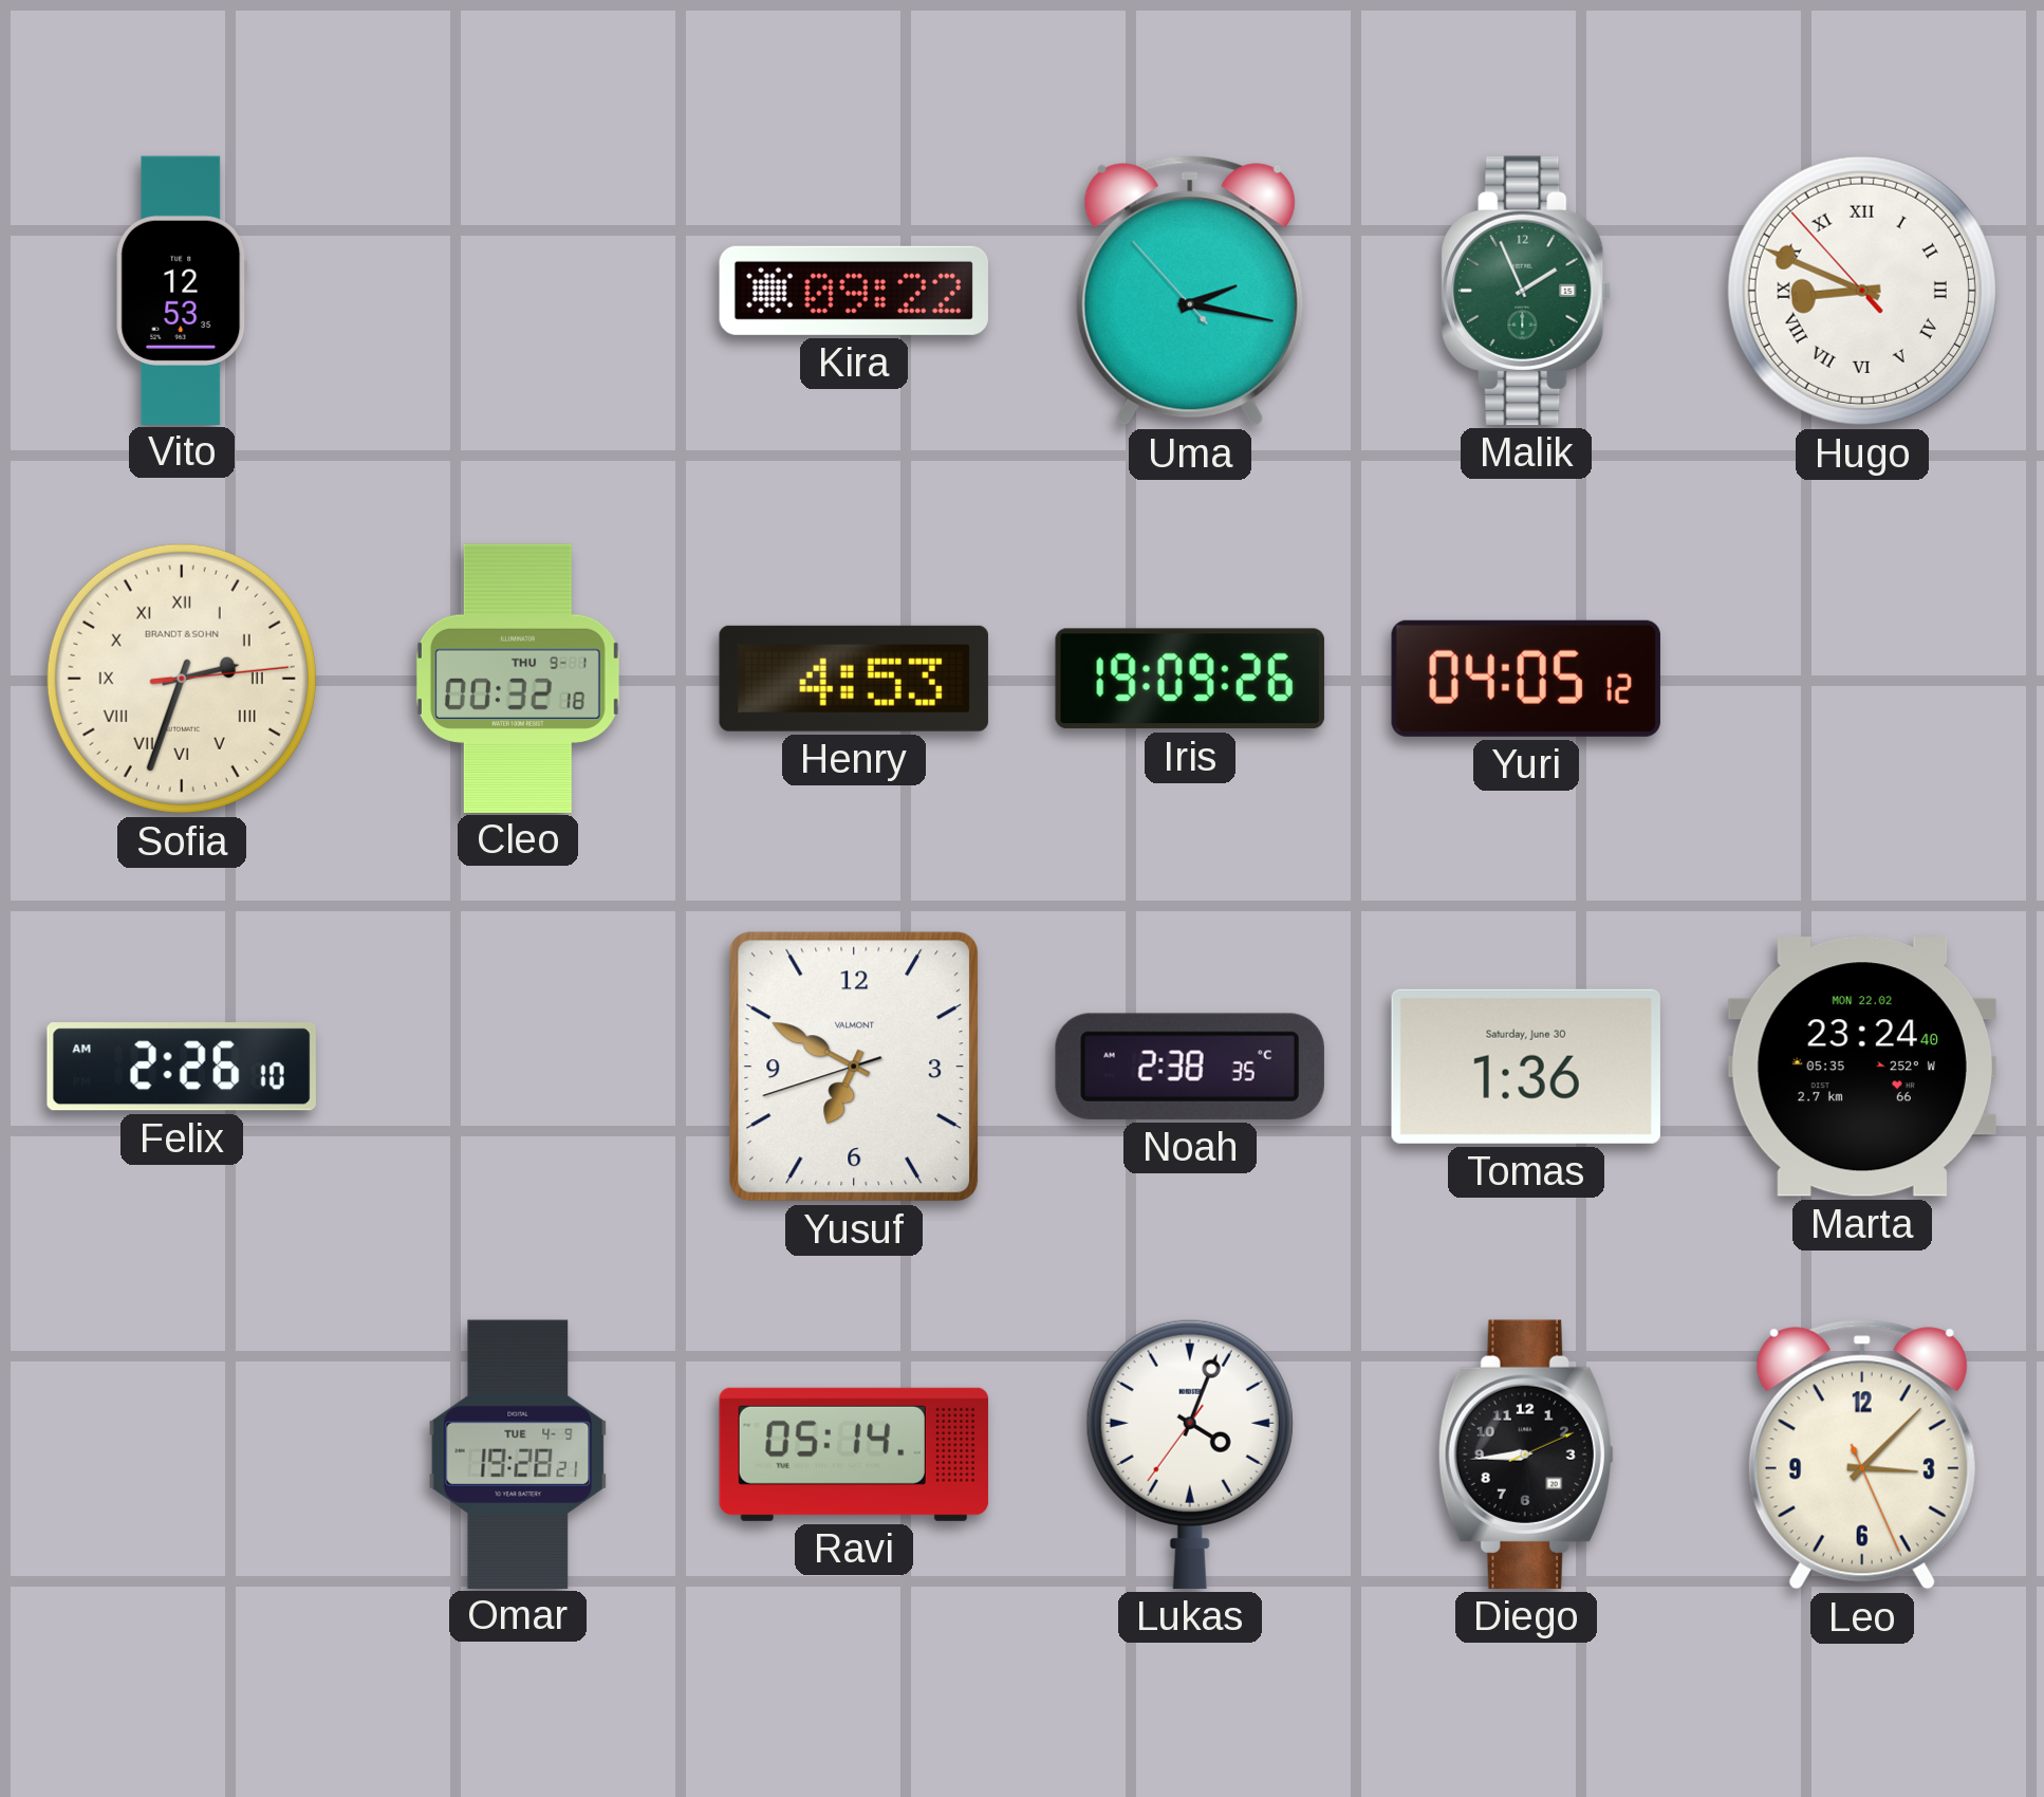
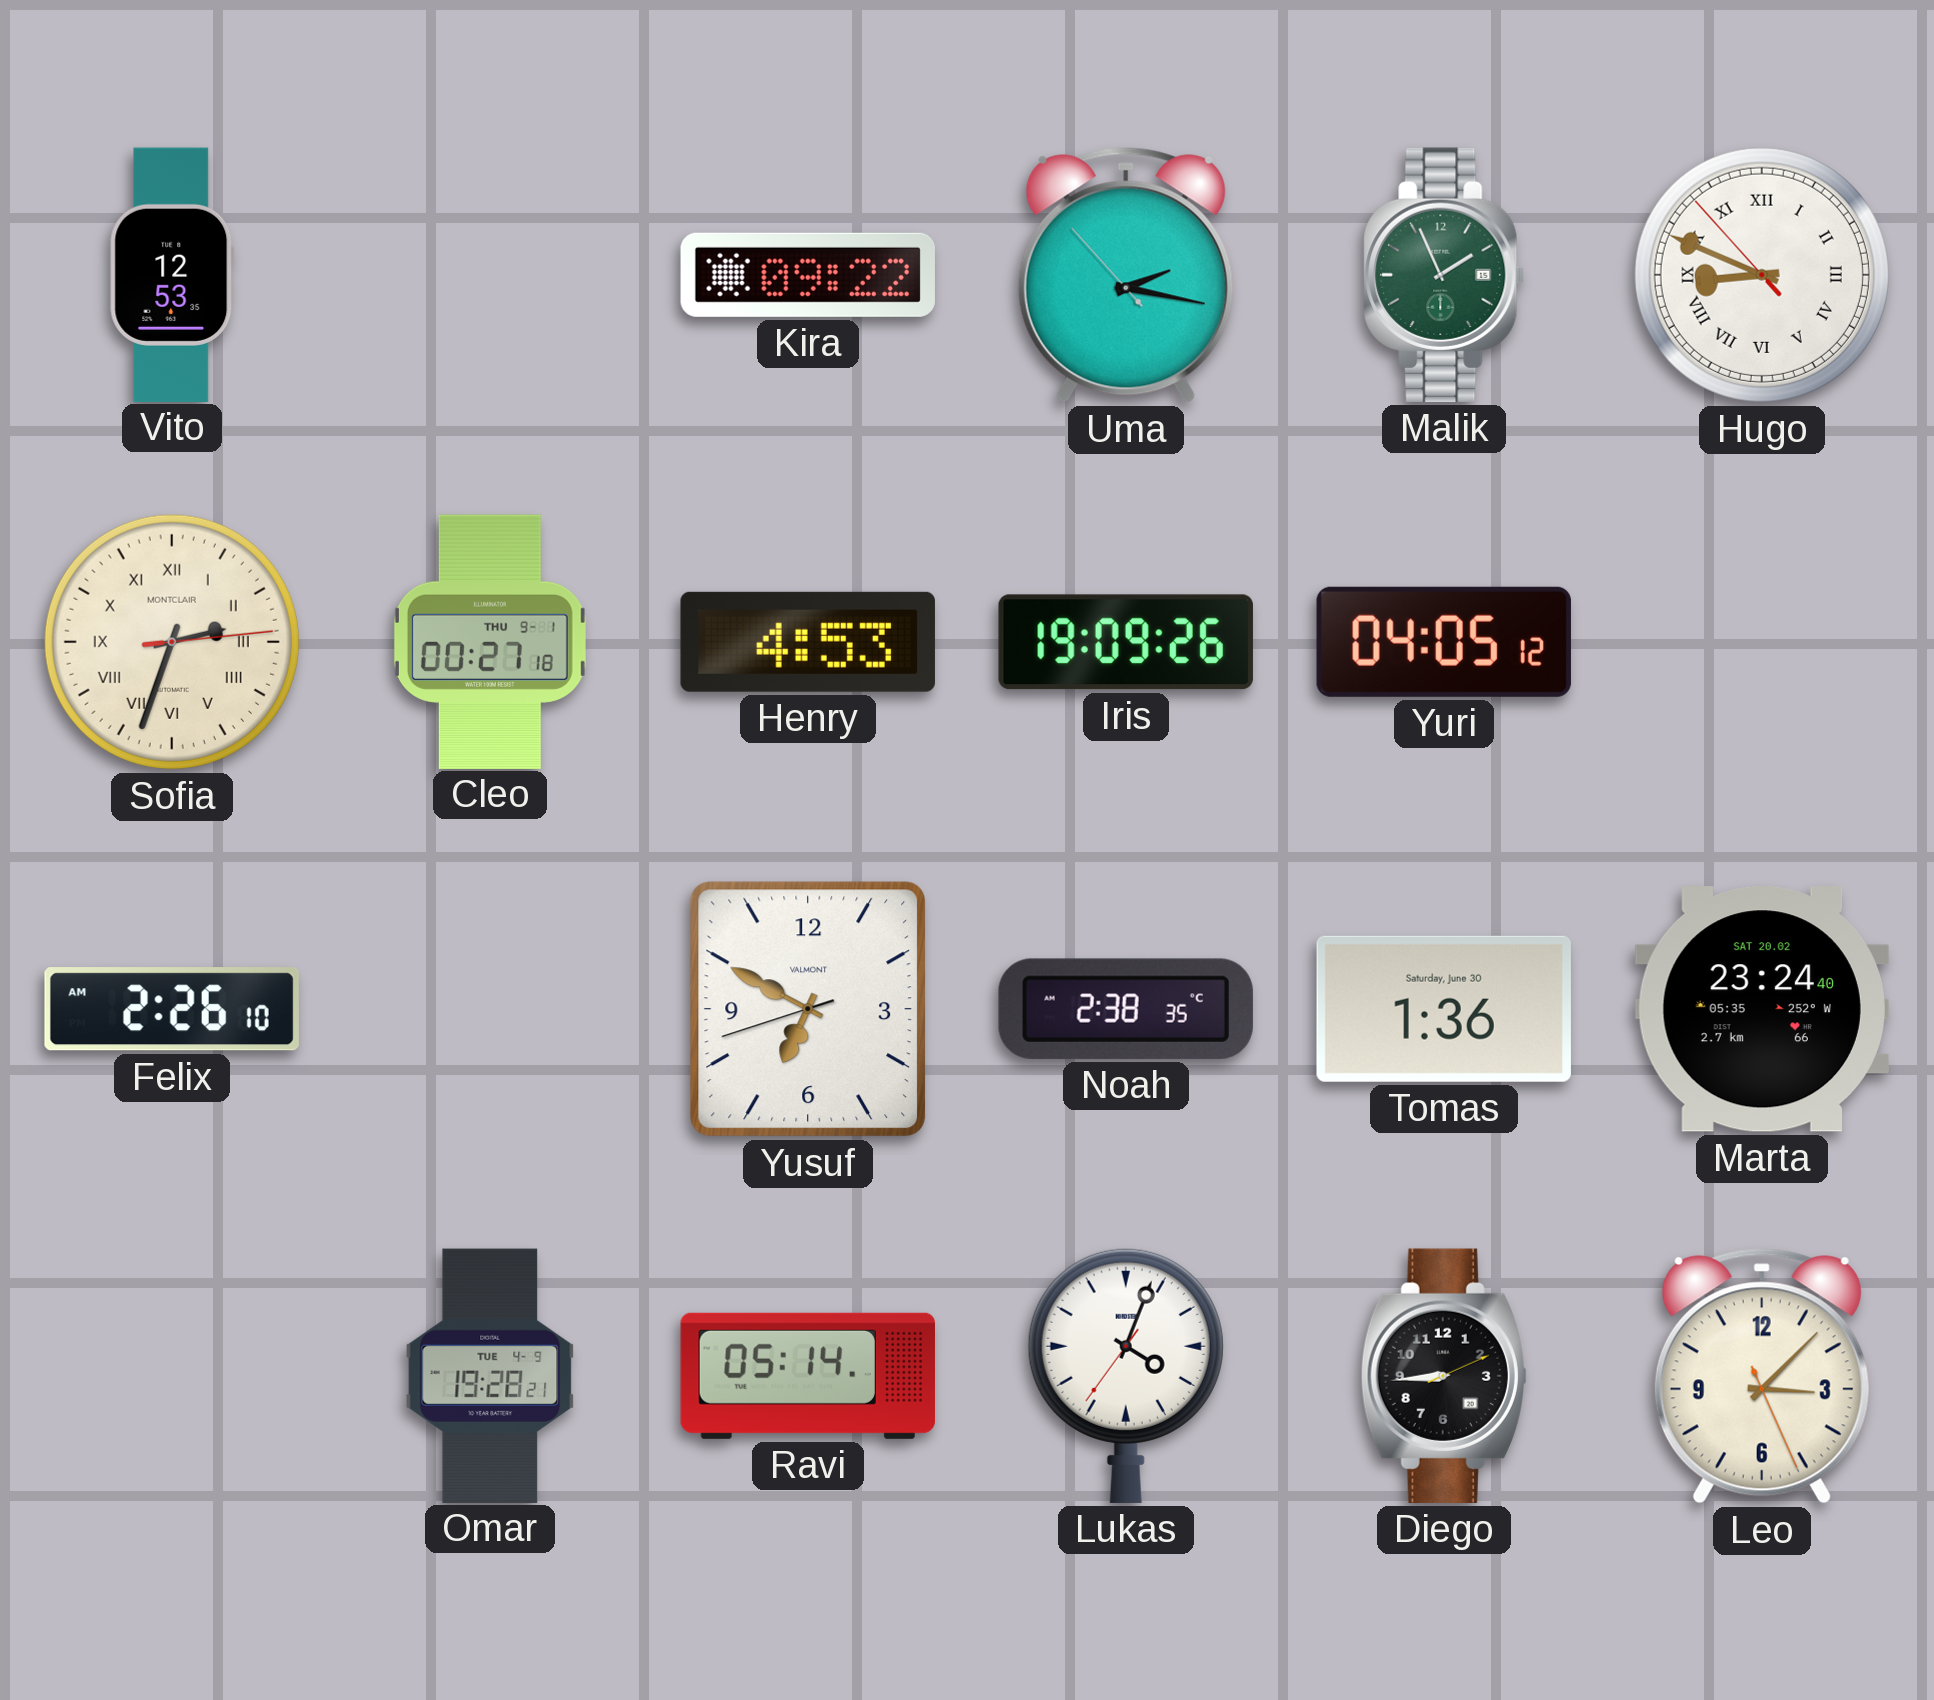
Sofia brand: BRANDT & SOHN -> MONTCLAIR
Cleo: 00:32 -> 00:27
Marta date: MON 22.02 -> SAT 20.02
